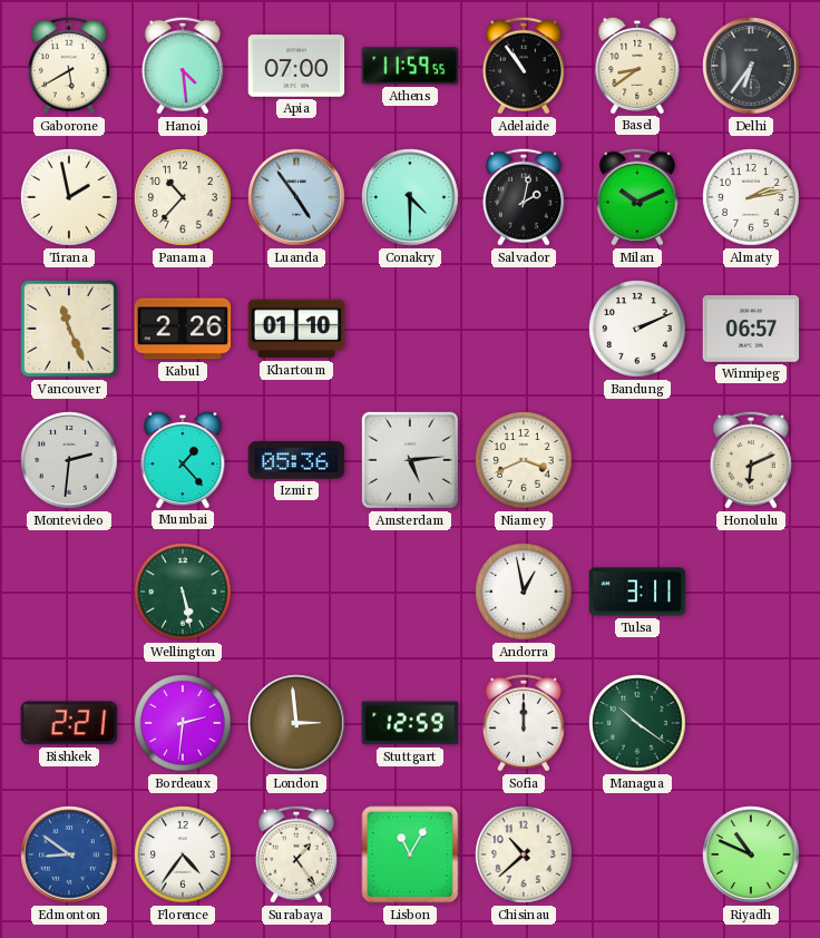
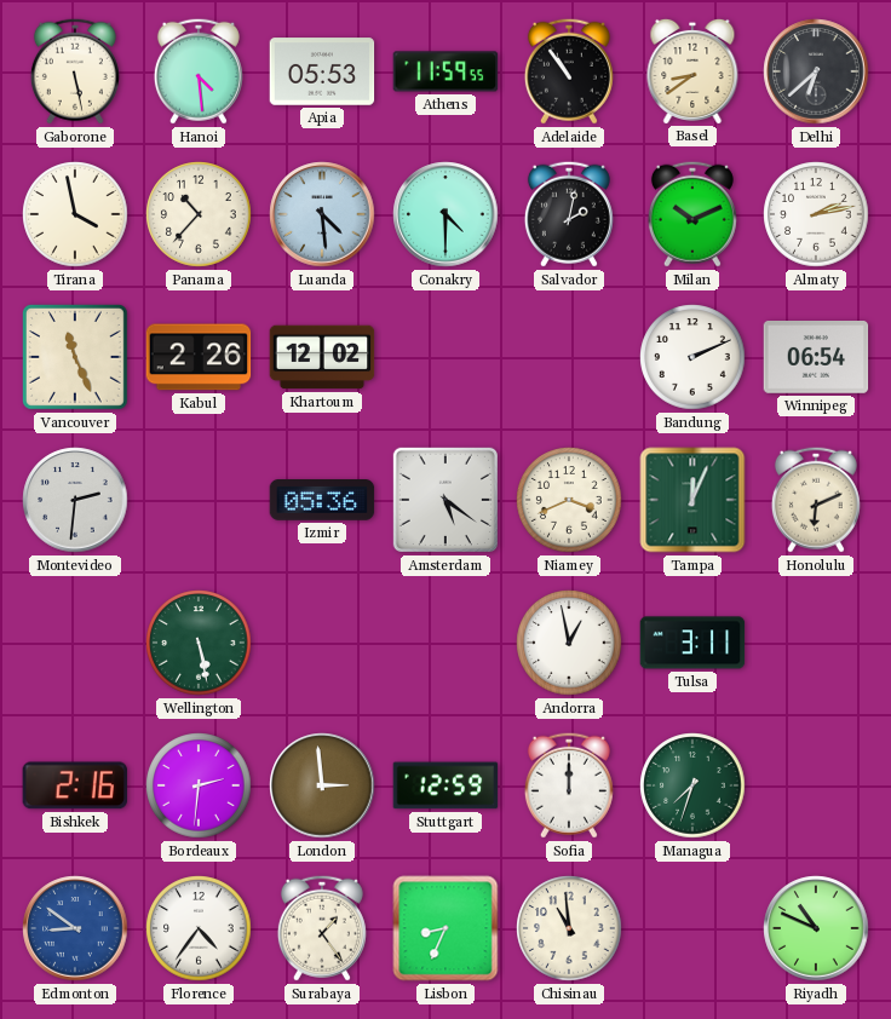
Gaborone: 5:40 -> 5:28
Apia: 07:00 -> 05:53
Delhi: 6:36 -> 6:38
Tirana: 1:58 -> 3:58
Luanda: 4:54 -> 4:29
Khartoum: 01:10 -> 12:02
Winnipeg: 06:57 -> 06:54
Mumbai: 1:23 -> none
Amsterdam: 5:14 -> 5:21
Tampa: none -> 12:04
Bishkek: 2:21 -> 2:16
Managua: 10:21 -> 7:33
Lisbon: 11:05 -> 8:34
Chisinau: 10:38 -> 10:59
